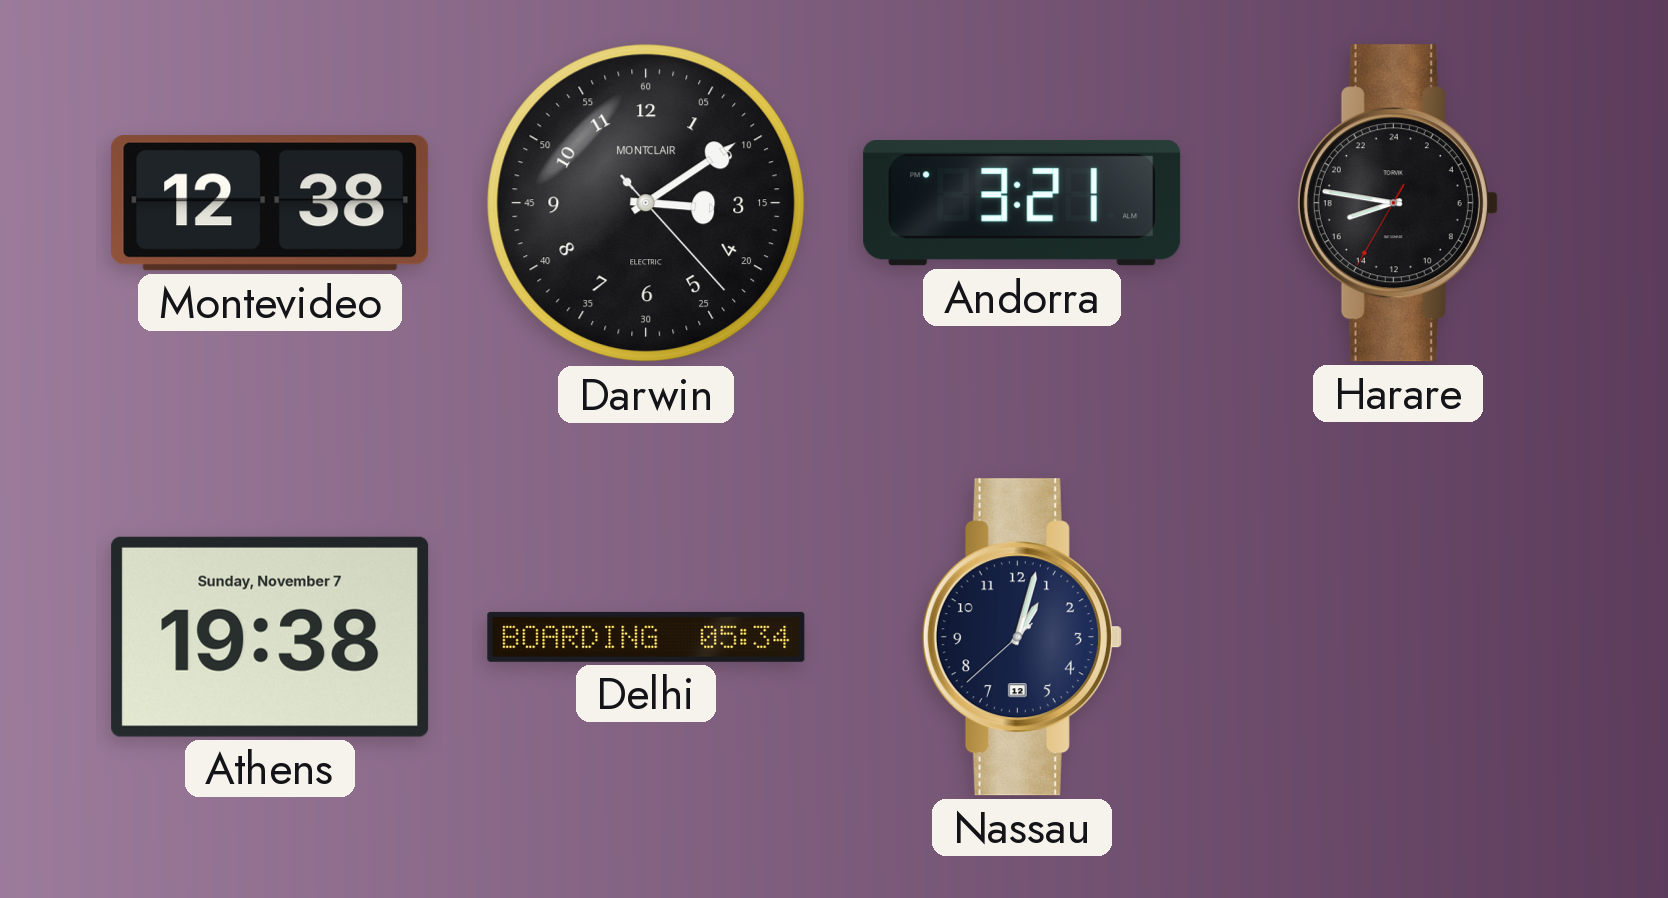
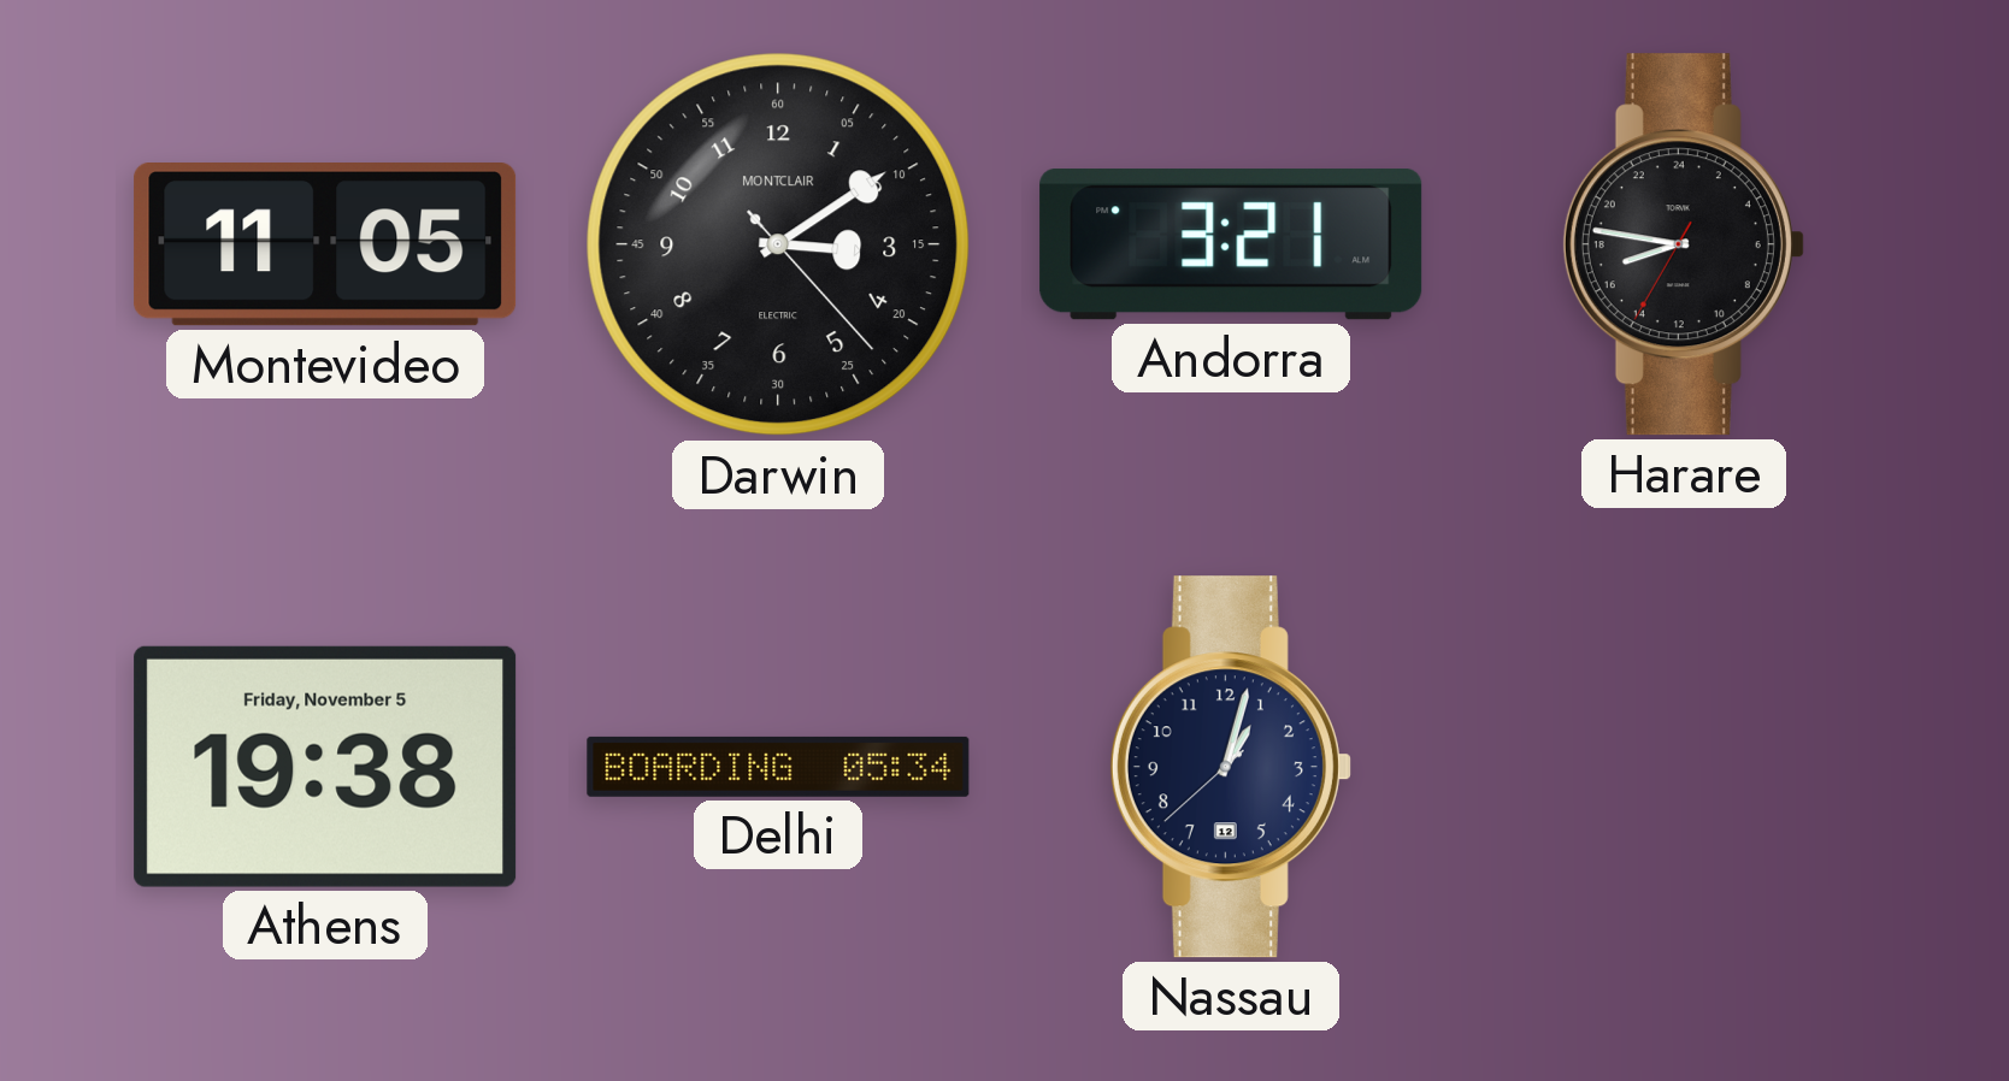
Montevideo: 12:38 -> 11:05
Athens date: Sunday, November 7 -> Friday, November 5
